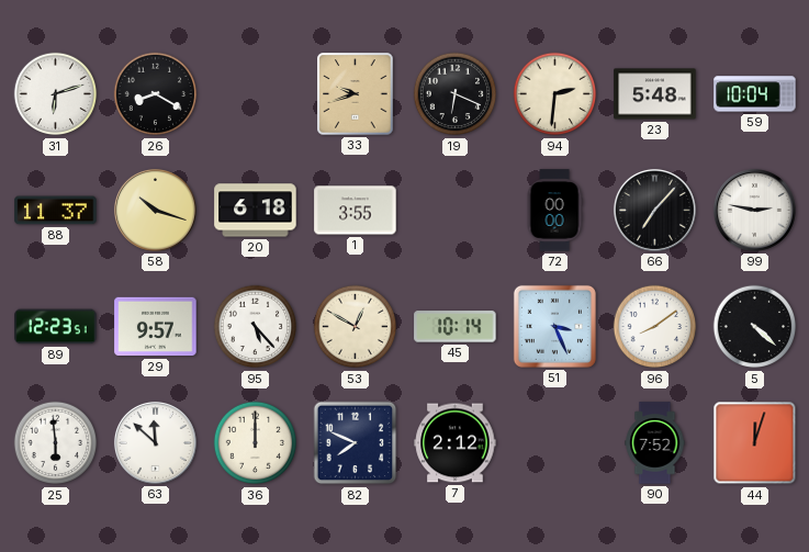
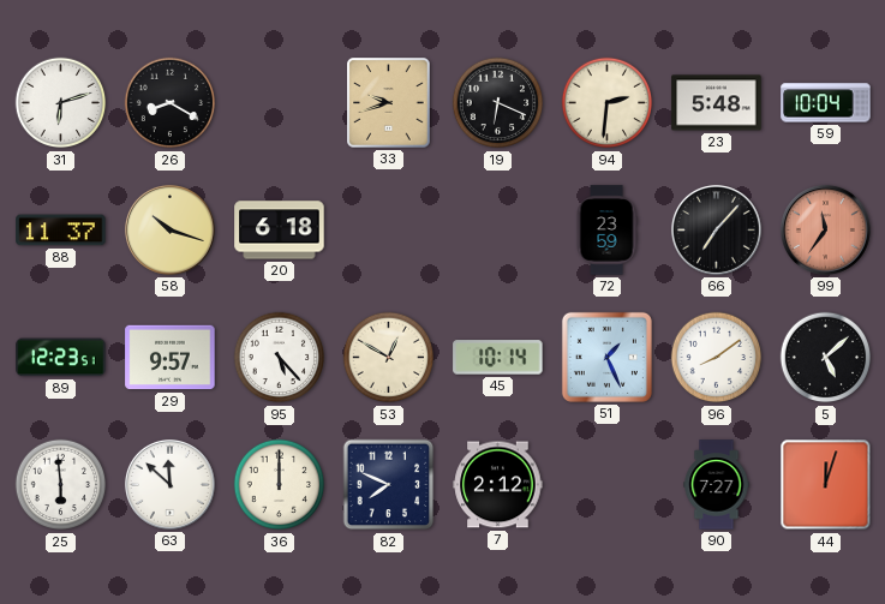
1: 3:55 -> none
72: 00:00 -> 23:59
99: 2:47 -> 11:36
99 dial: white -> salmon
51: 3:26 -> 1:26
5: 4:22 -> 5:08
90: 7:52 -> 7:27
